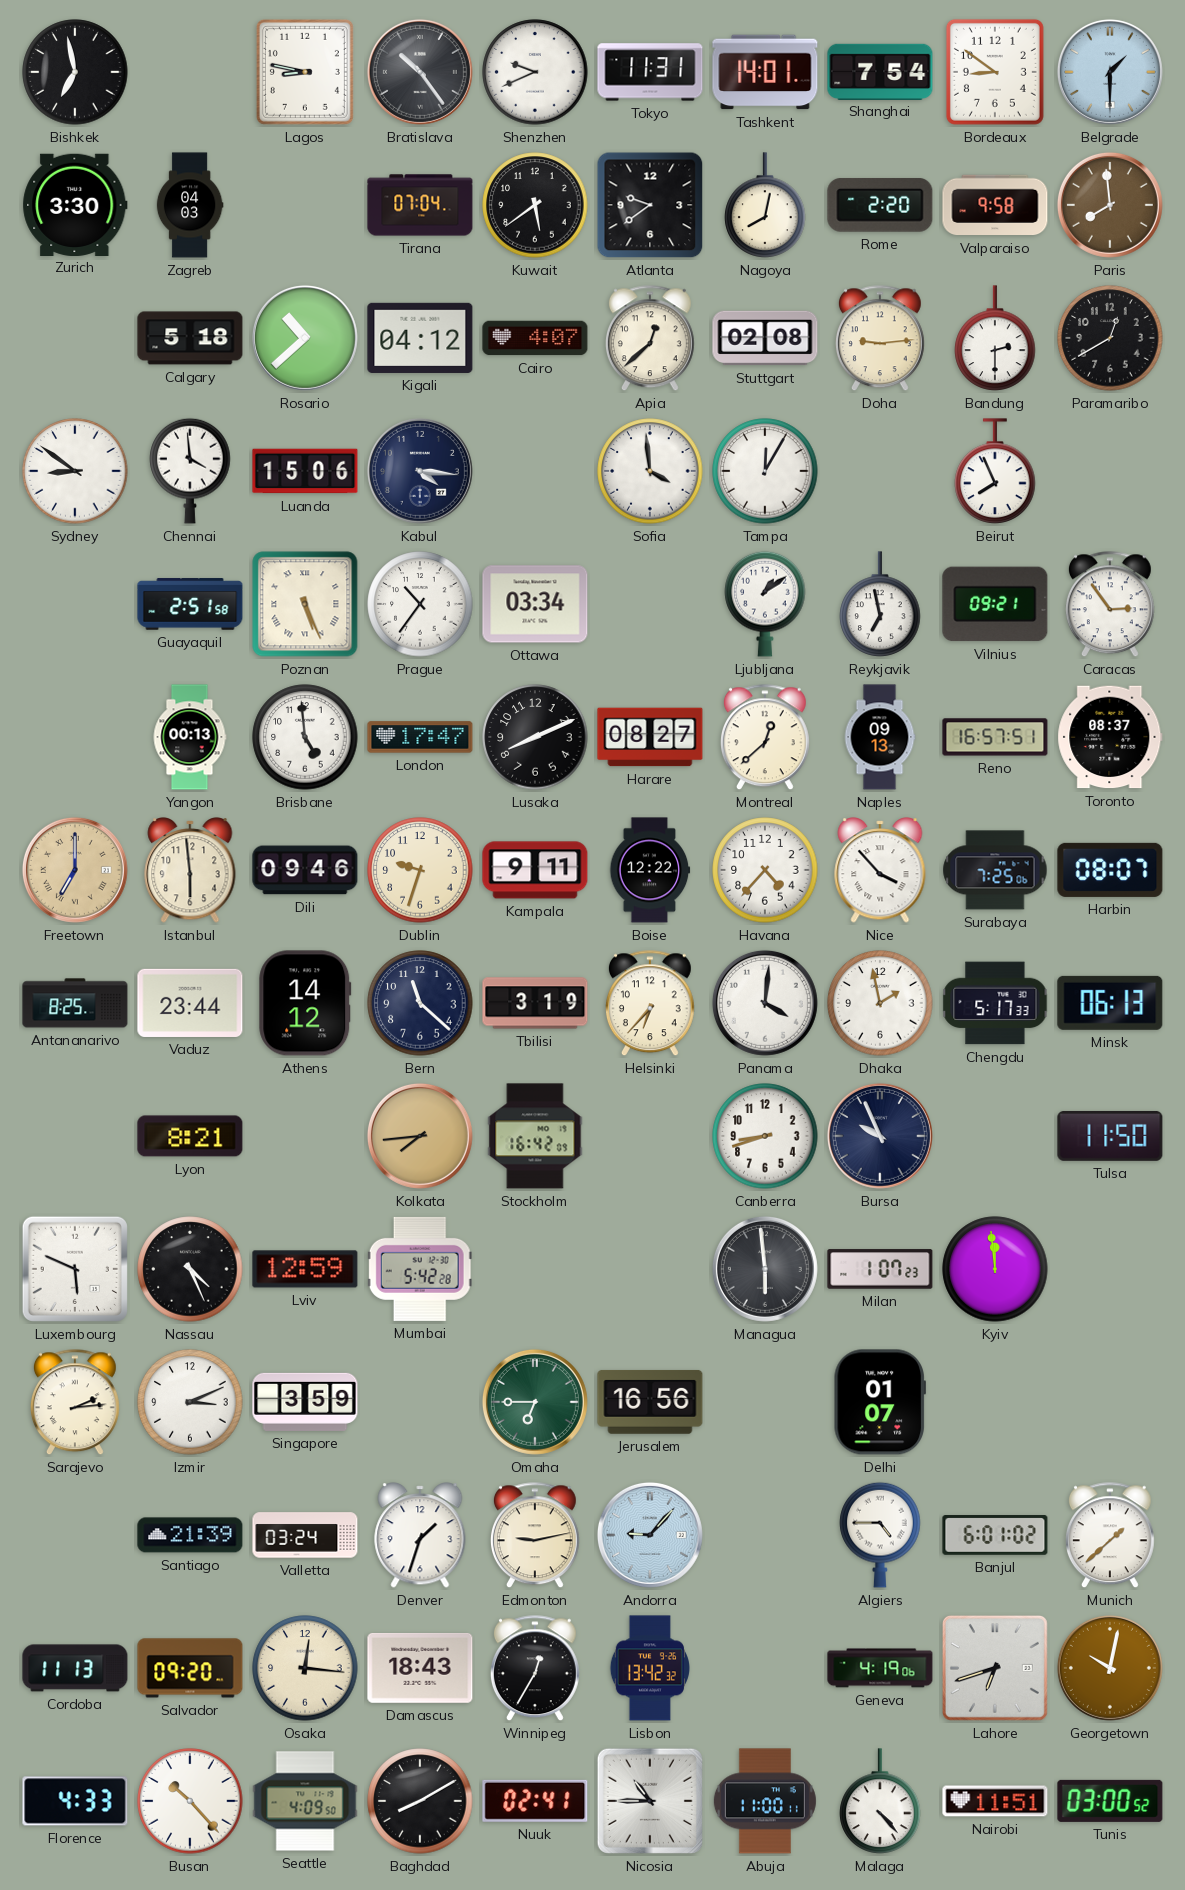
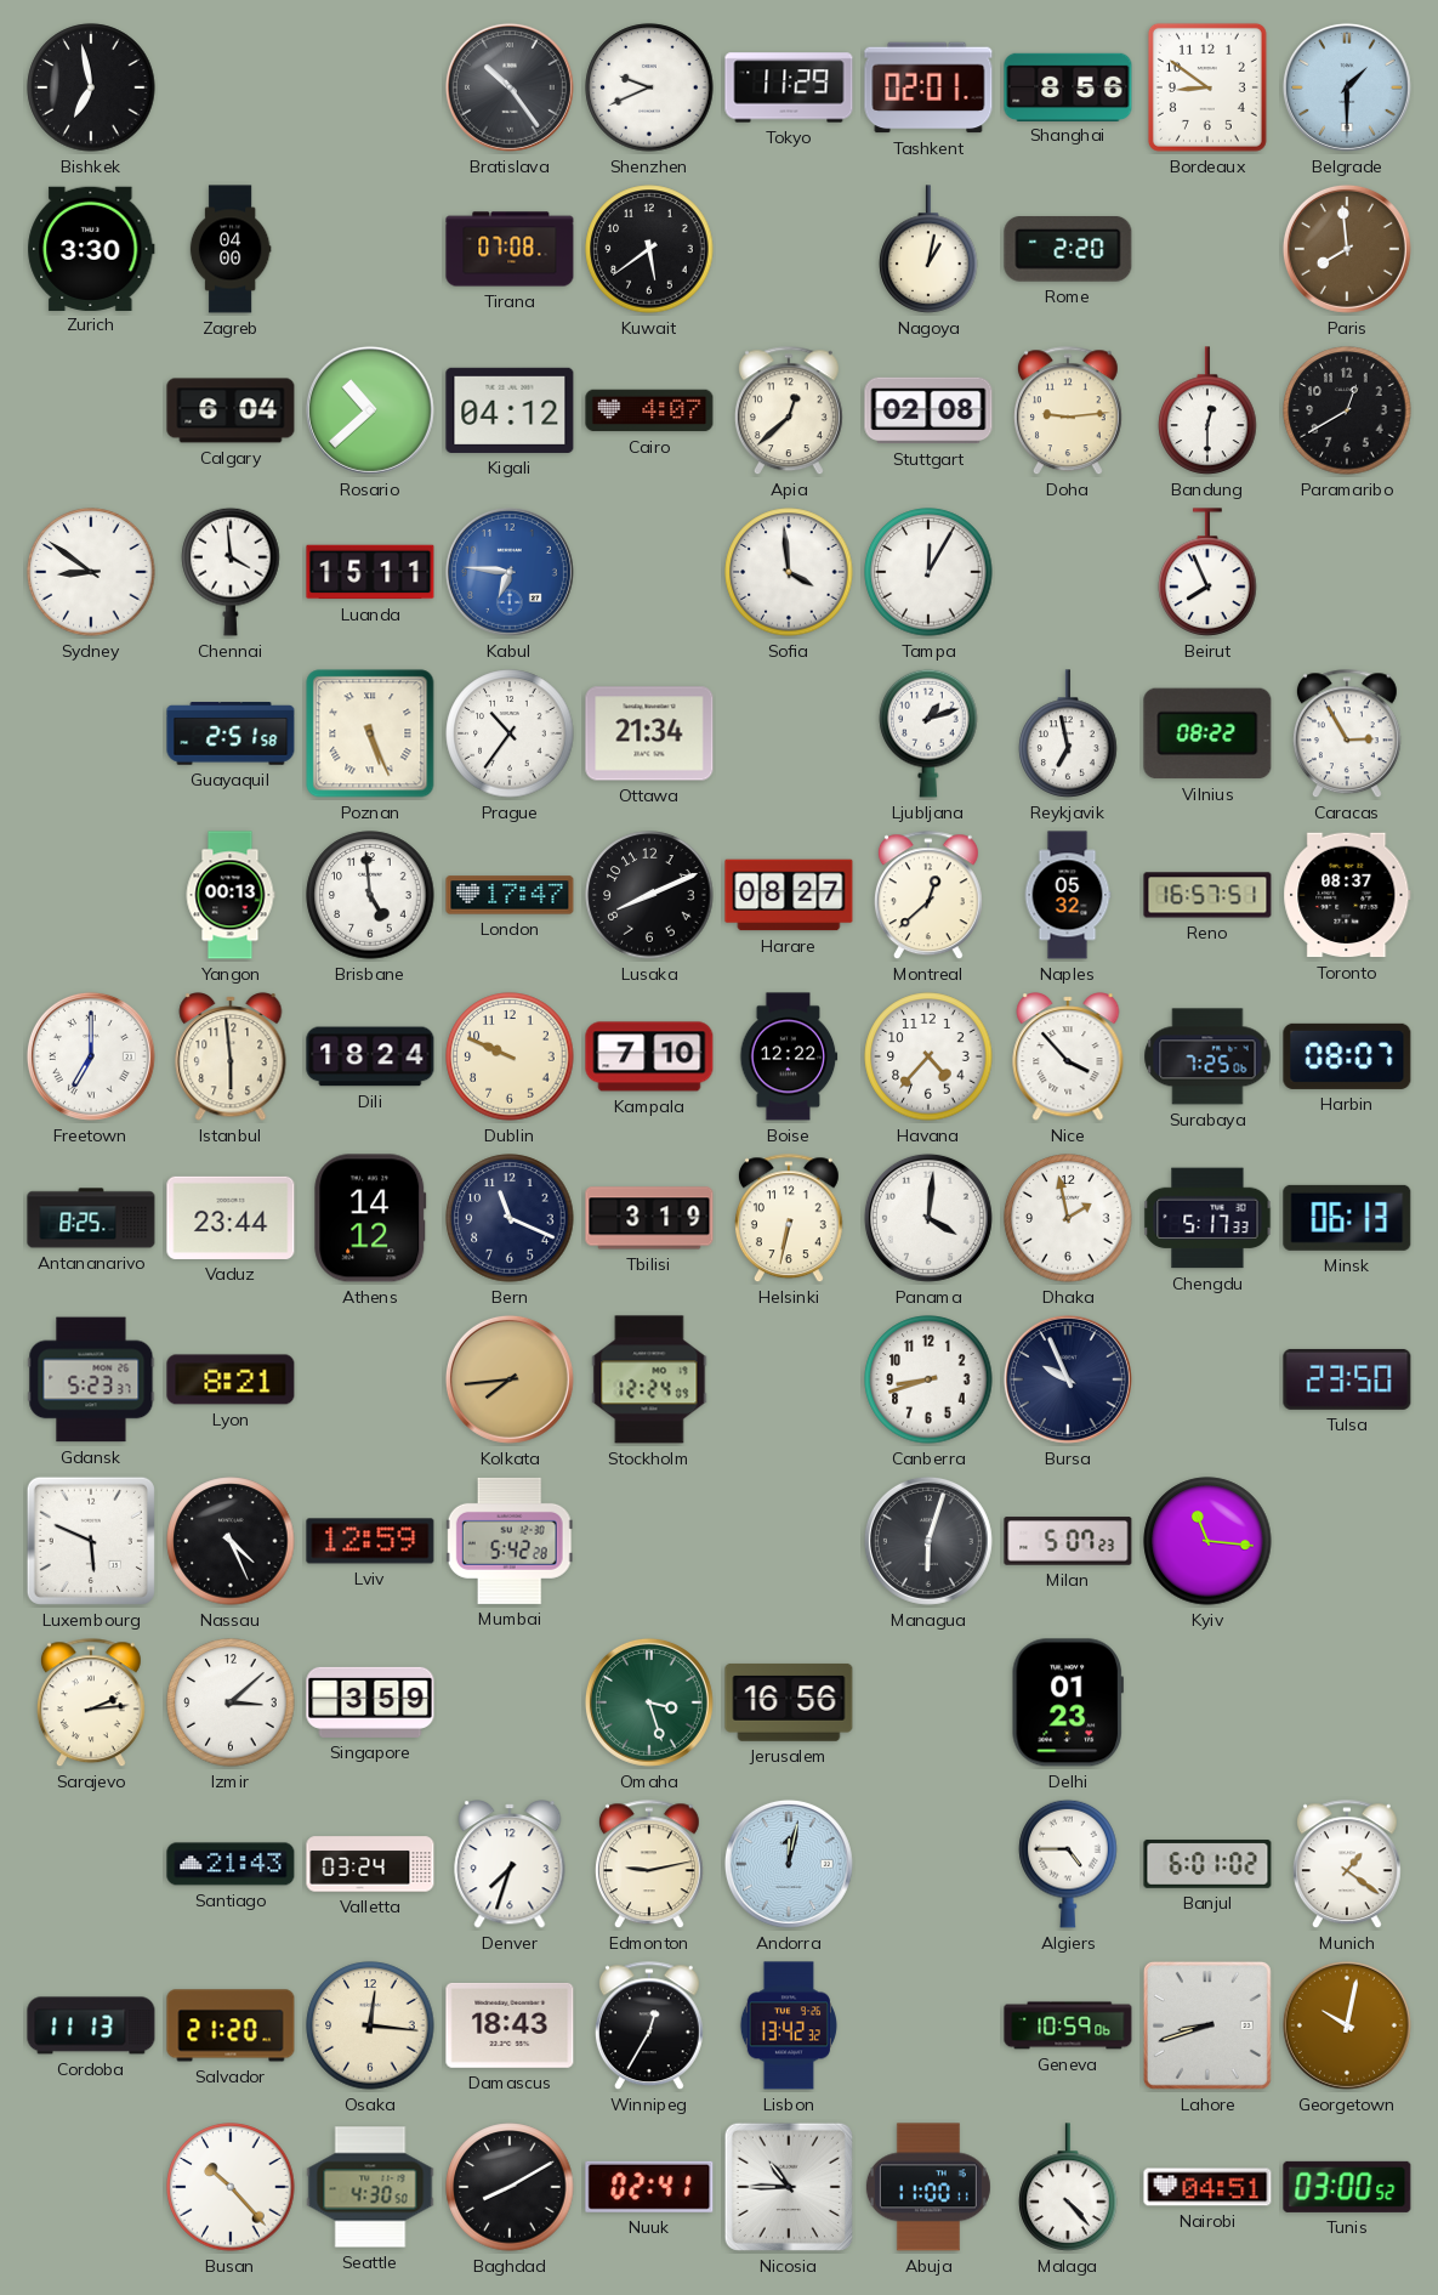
Lagos: 8:47 -> none
Tokyo: 11:31 -> 11:29
Tashkent: 14:01 -> 02:01
Shanghai: 7:54 -> 8:56
Zagreb: 04:03 -> 04:00
Tirana: 07:04 -> 07:08
Atlanta: 9:39 -> none
Nagoya: 8:02 -> 1:02
Valparaiso: 9:58 -> none
Calgary: 5:18 -> 6:04
Bandung: 2:30 -> 12:30
Luanda: 15:06 -> 15:11
Kabul: 4:16 -> 6:46
Kabul dial: navy -> blue
Ottawa: 03:34 -> 21:34
Ljubljana: 1:09 -> 1:12
Vilnius: 09:21 -> 08:22
Caracas: 2:54 -> 2:55
Naples: 09:13 -> 05:32
Freetown dial: champagne -> white
Dili: 09:46 -> 18:24
Dublin: 9:33 -> 9:49
Kampala: 9:11 -> 7:10
Bern: 11:22 -> 11:19
Helsinki: 6:37 -> 6:32
Gdansk: none -> 5:23
Stockholm: 16:42 -> 12:24
Tulsa: 11:50 -> 23:50
Managua: 5:59 -> 6:03
Milan: 1:07 -> 5:07
Kyiv: 11:59 -> 11:16
Izmir: 3:11 -> 3:08
Omaha: 6:45 -> 3:27
Delhi: 01:07 -> 01:23
Santiago: 21:39 -> 21:43
Denver: 1:33 -> 7:33
Andorra: 9:07 -> 12:02
Munich: 1:38 -> 1:21
Salvador: 09:20 -> 21:20
Geneva: 4:19 -> 10:59
Lahore: 6:42 -> 8:42
Florence: 4:33 -> none
Seattle: 4:09 -> 4:30
Nairobi: 11:51 -> 04:51
